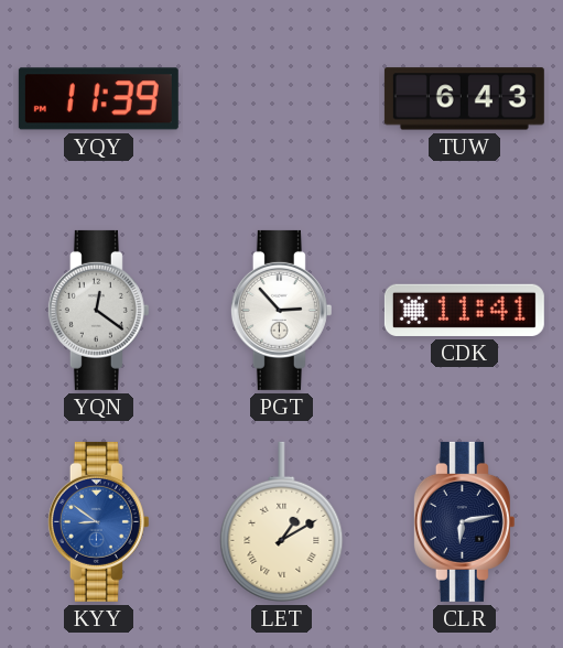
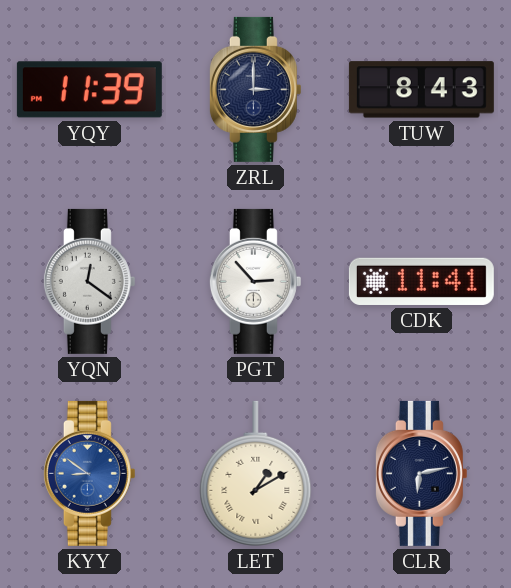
ZRL: none -> 3:00
TUW: 6:43 -> 8:43
